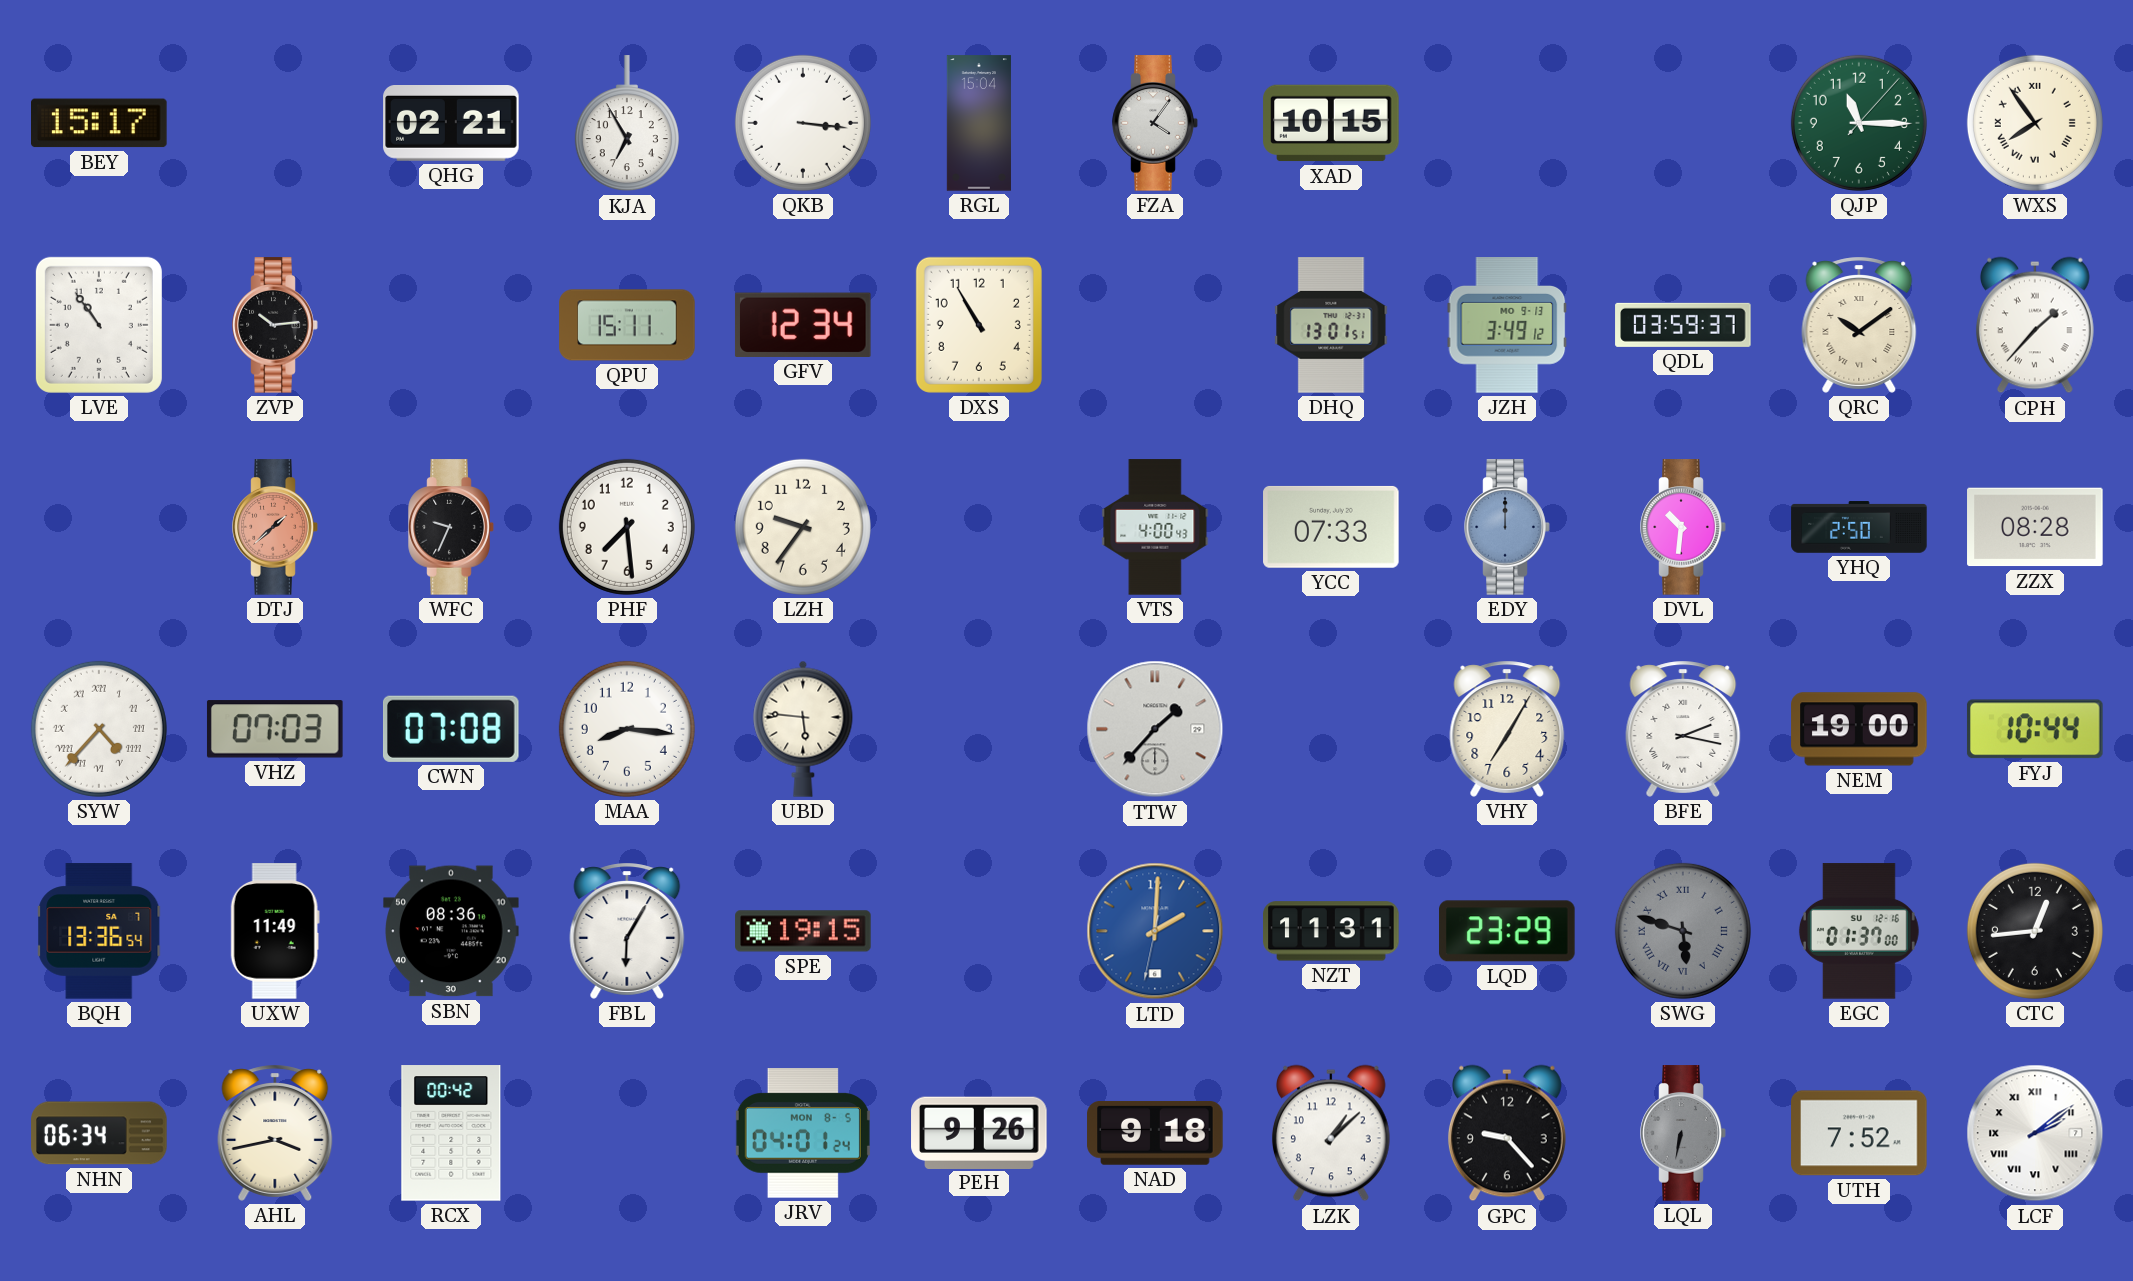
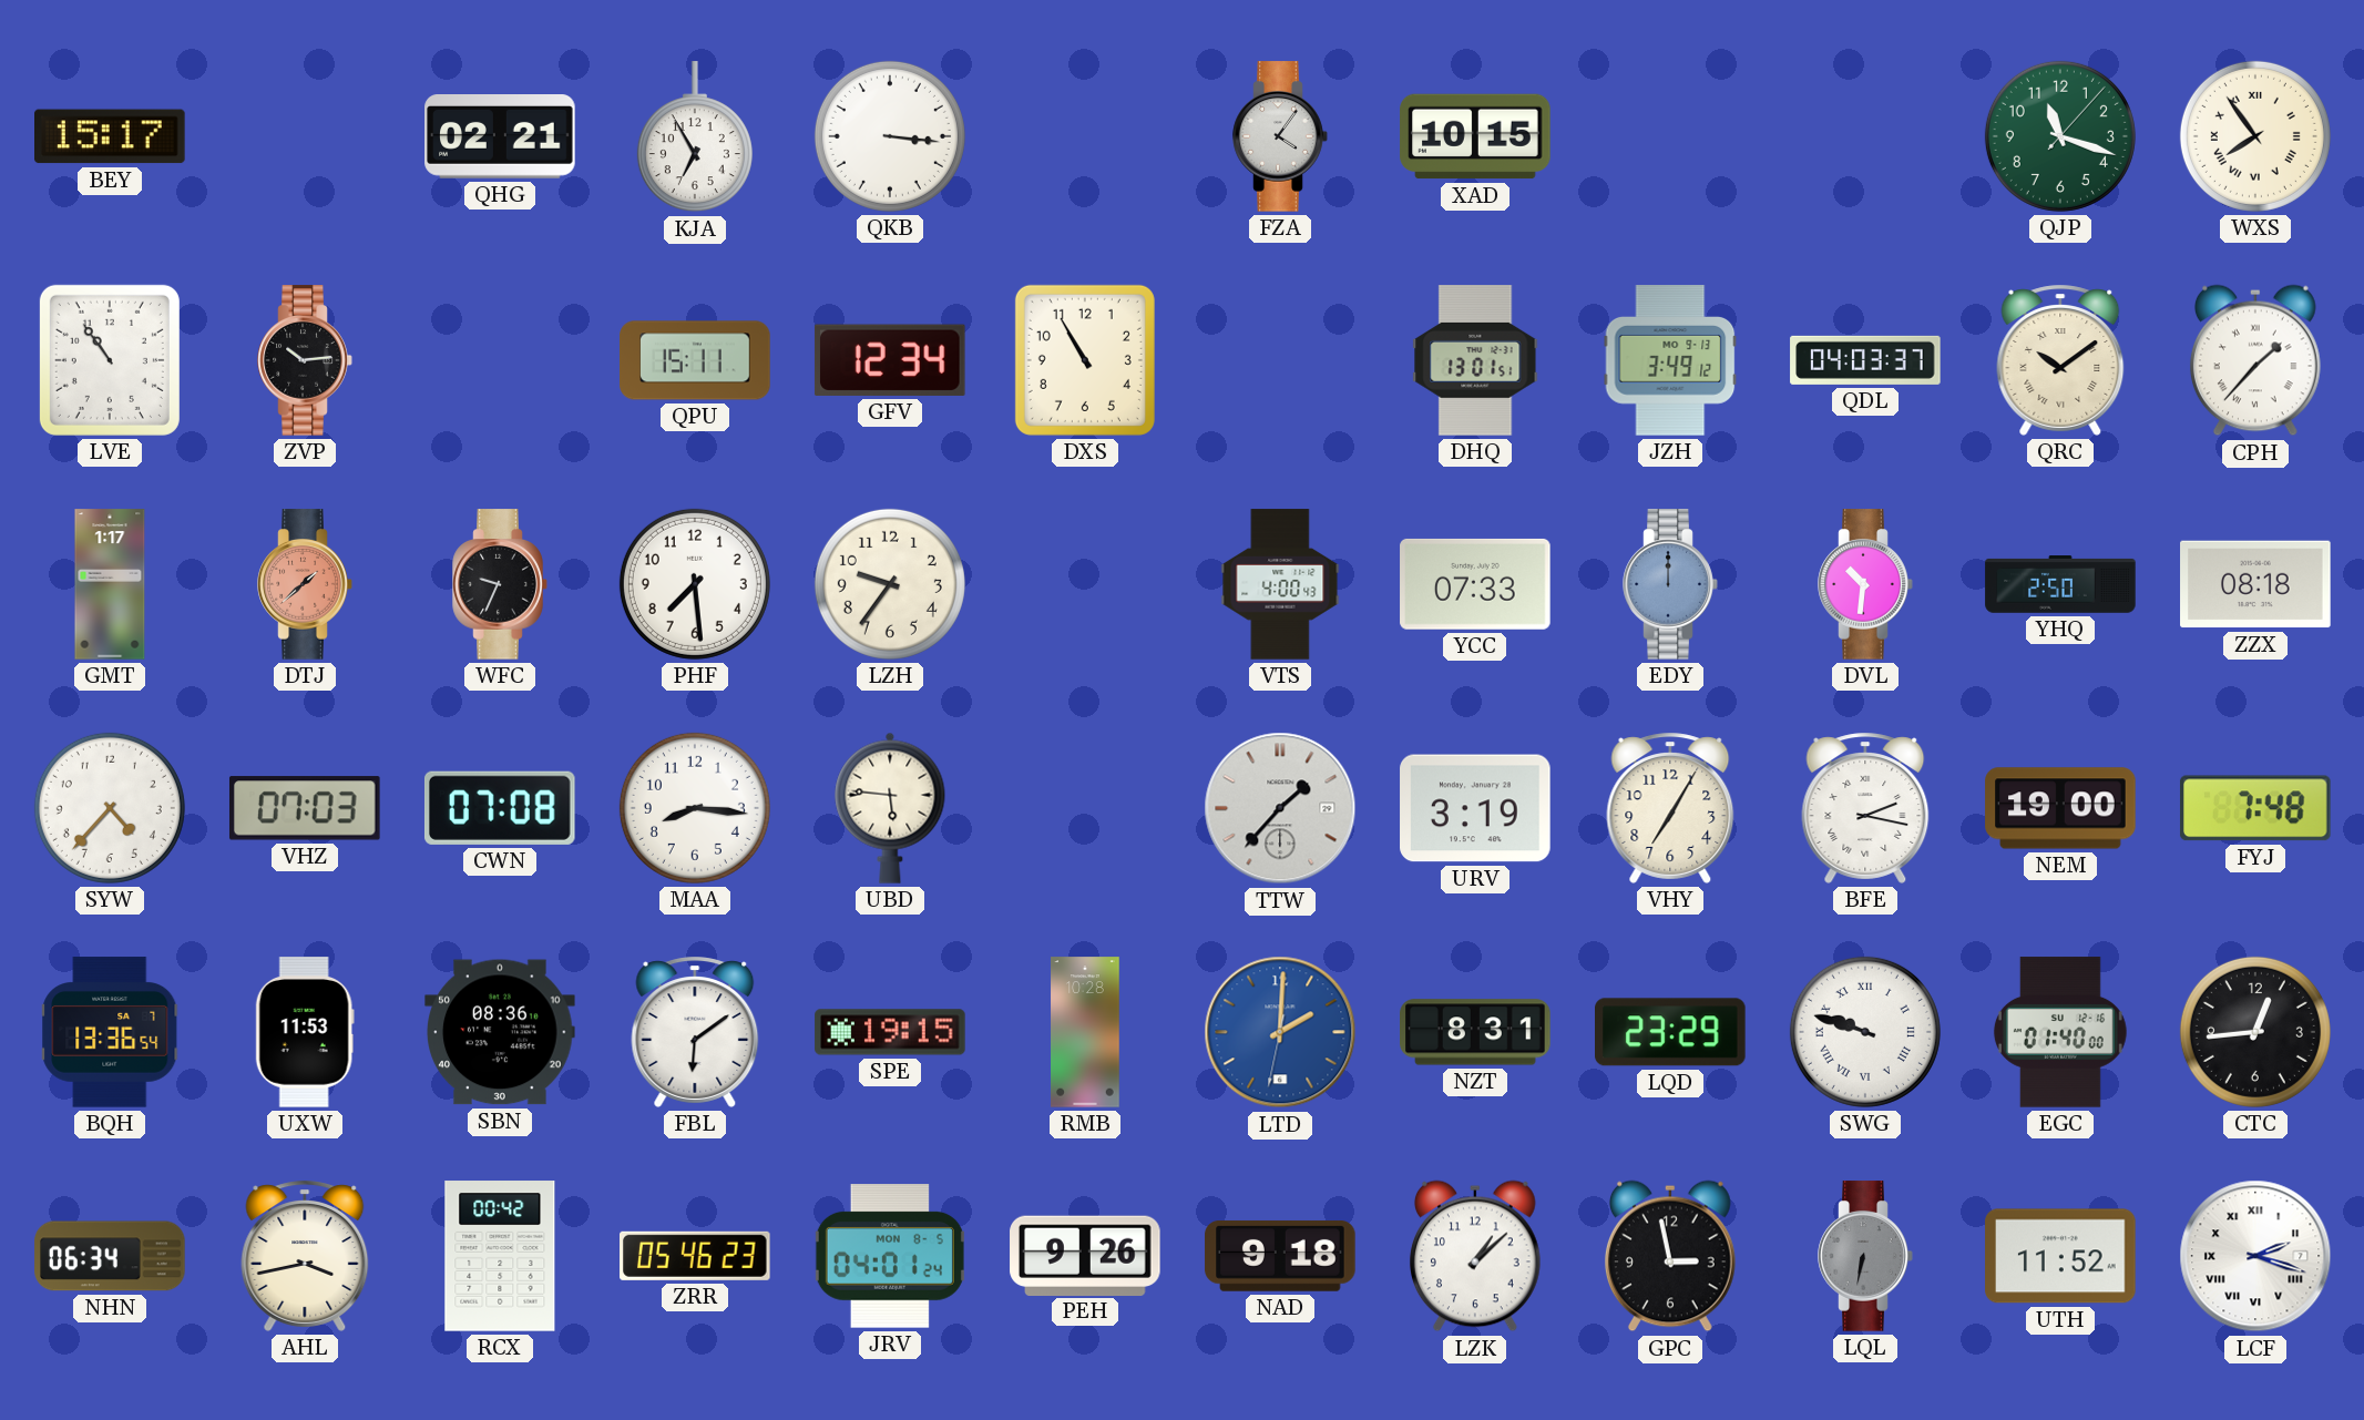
RGL: 15:04 -> none
QJP: 11:15 -> 11:18
QDL: 03:59 -> 04:03
GMT: none -> 1:17
ZZX: 08:28 -> 08:18
SYW numerals: Roman -> Arabic
URV: none -> 3:19
FYJ: 10:44 -> 7:48
UXW: 11:49 -> 11:53
FBL: 6:05 -> 6:09
RMB: none -> 10:28
NZT: 11:31 -> 8:31
SWG: 5:48 -> 9:48
SWG dial: grey -> white
EGC: 01:37 -> 01:40
ZRR: none -> 05:46
GPC: 9:23 -> 2:58
UTH: 7:52 -> 11:52
LCF: 2:09 -> 2:18
